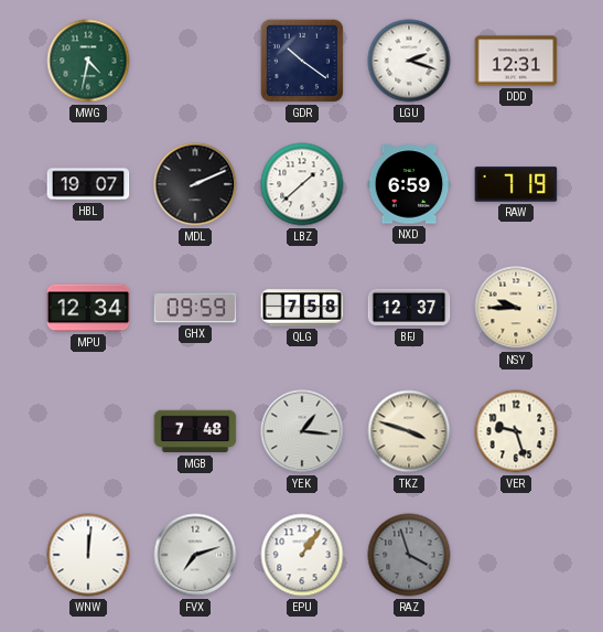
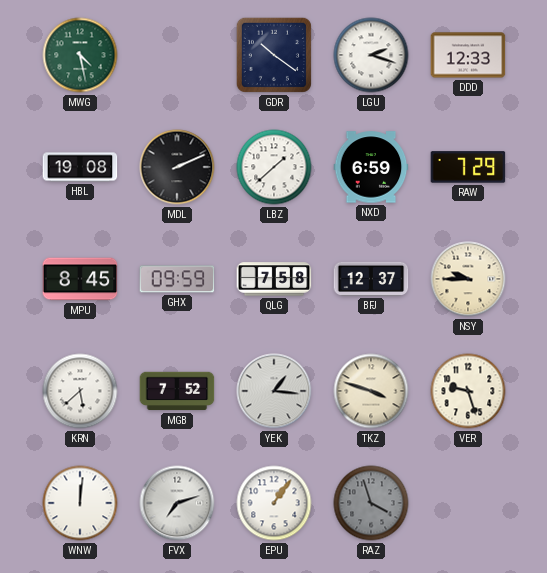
MWG: 4:32 -> 4:28
DDD: 12:31 -> 12:33
HBL: 19:07 -> 19:08
RAW: 7:19 -> 7:29
MPU: 12:34 -> 8:45
KRN: none -> 5:38
MGB: 7:48 -> 7:52
